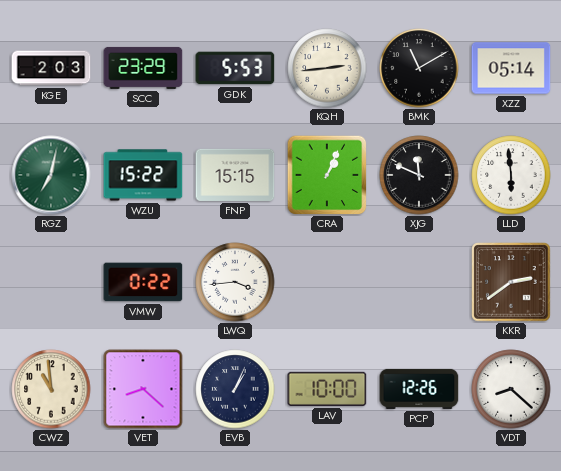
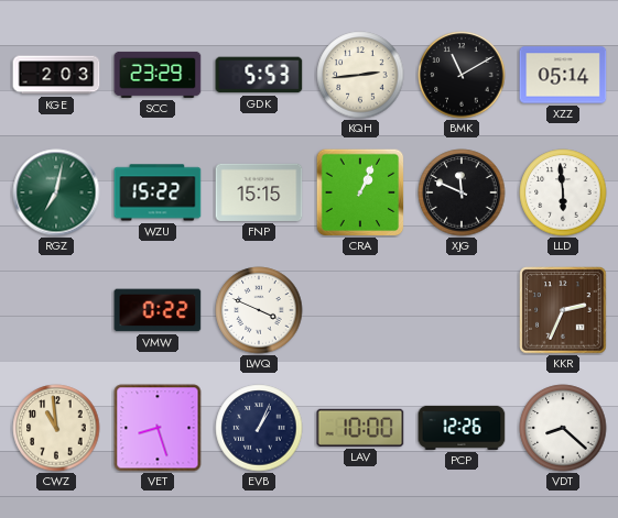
LWQ: 3:44 -> 3:49
KKR: 2:39 -> 2:34
VET: 8:22 -> 8:27
